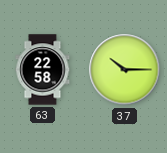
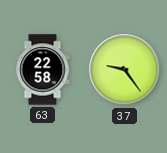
37: 10:15 -> 9:24
